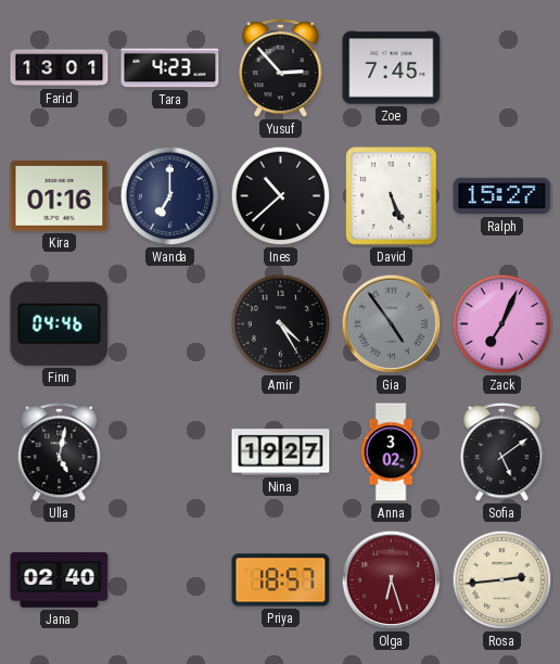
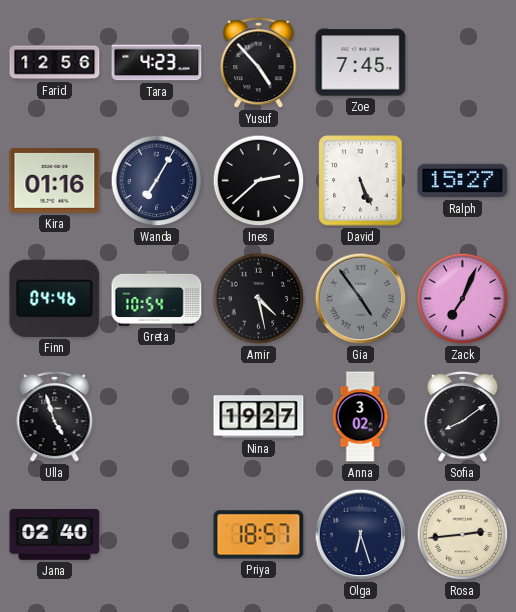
Farid: 13:01 -> 12:56
Yusuf: 2:53 -> 4:53
Wanda: 7:00 -> 7:05
Ines: 10:38 -> 2:38
Greta: none -> 10:54
Amir: 4:25 -> 4:28
Ulla: 5:02 -> 4:57
Sofia: 5:09 -> 8:09
Olga dial: burgundy -> navy
